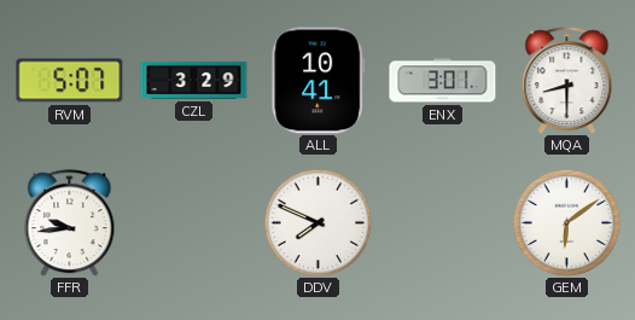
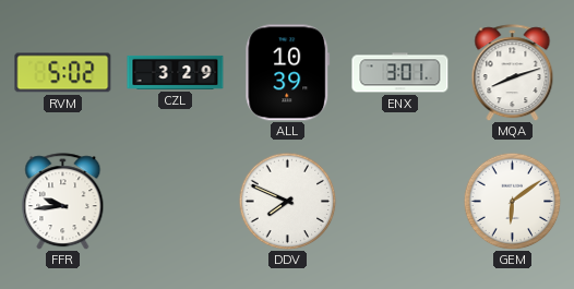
RVM: 5:07 -> 5:02
ALL: 10:41 -> 10:39
MQA: 8:30 -> 8:12
